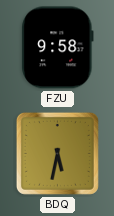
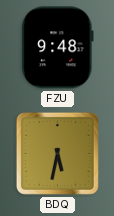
FZU: 9:58 -> 9:48
